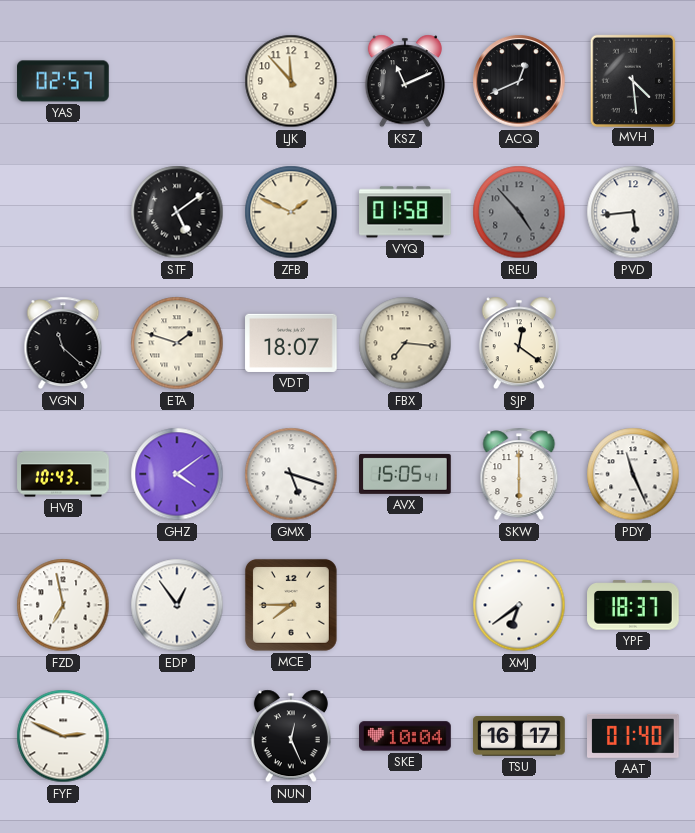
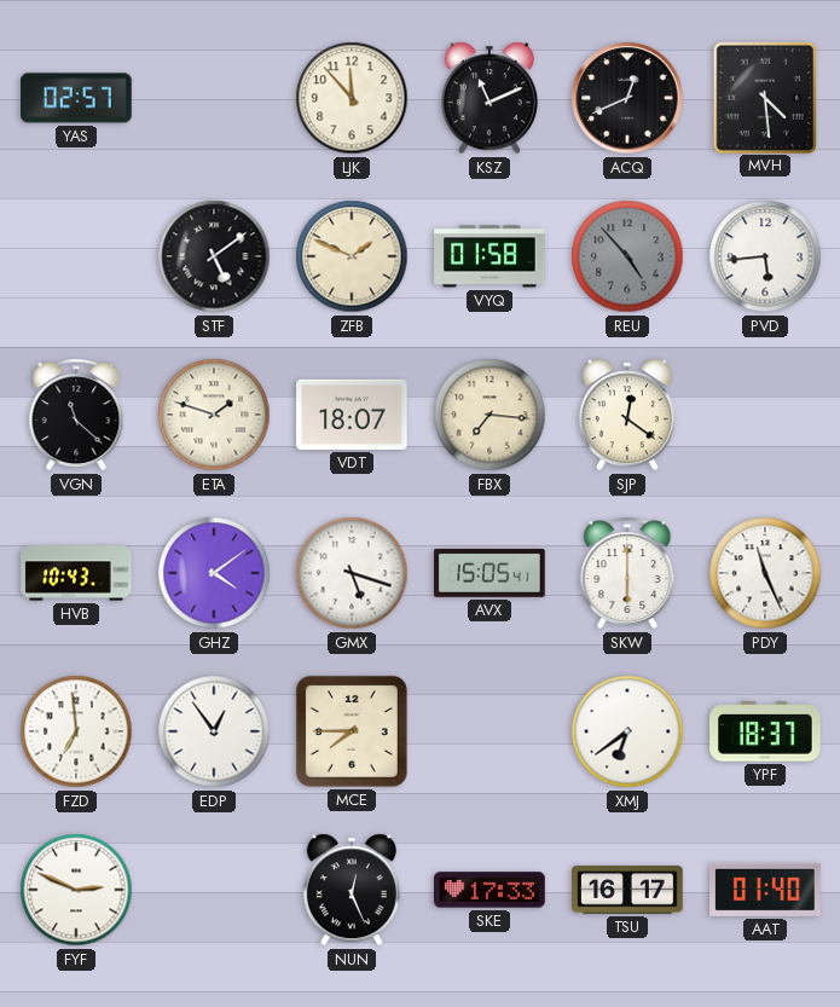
FZD: 6:58 -> 6:59
SKE: 10:04 -> 17:33
